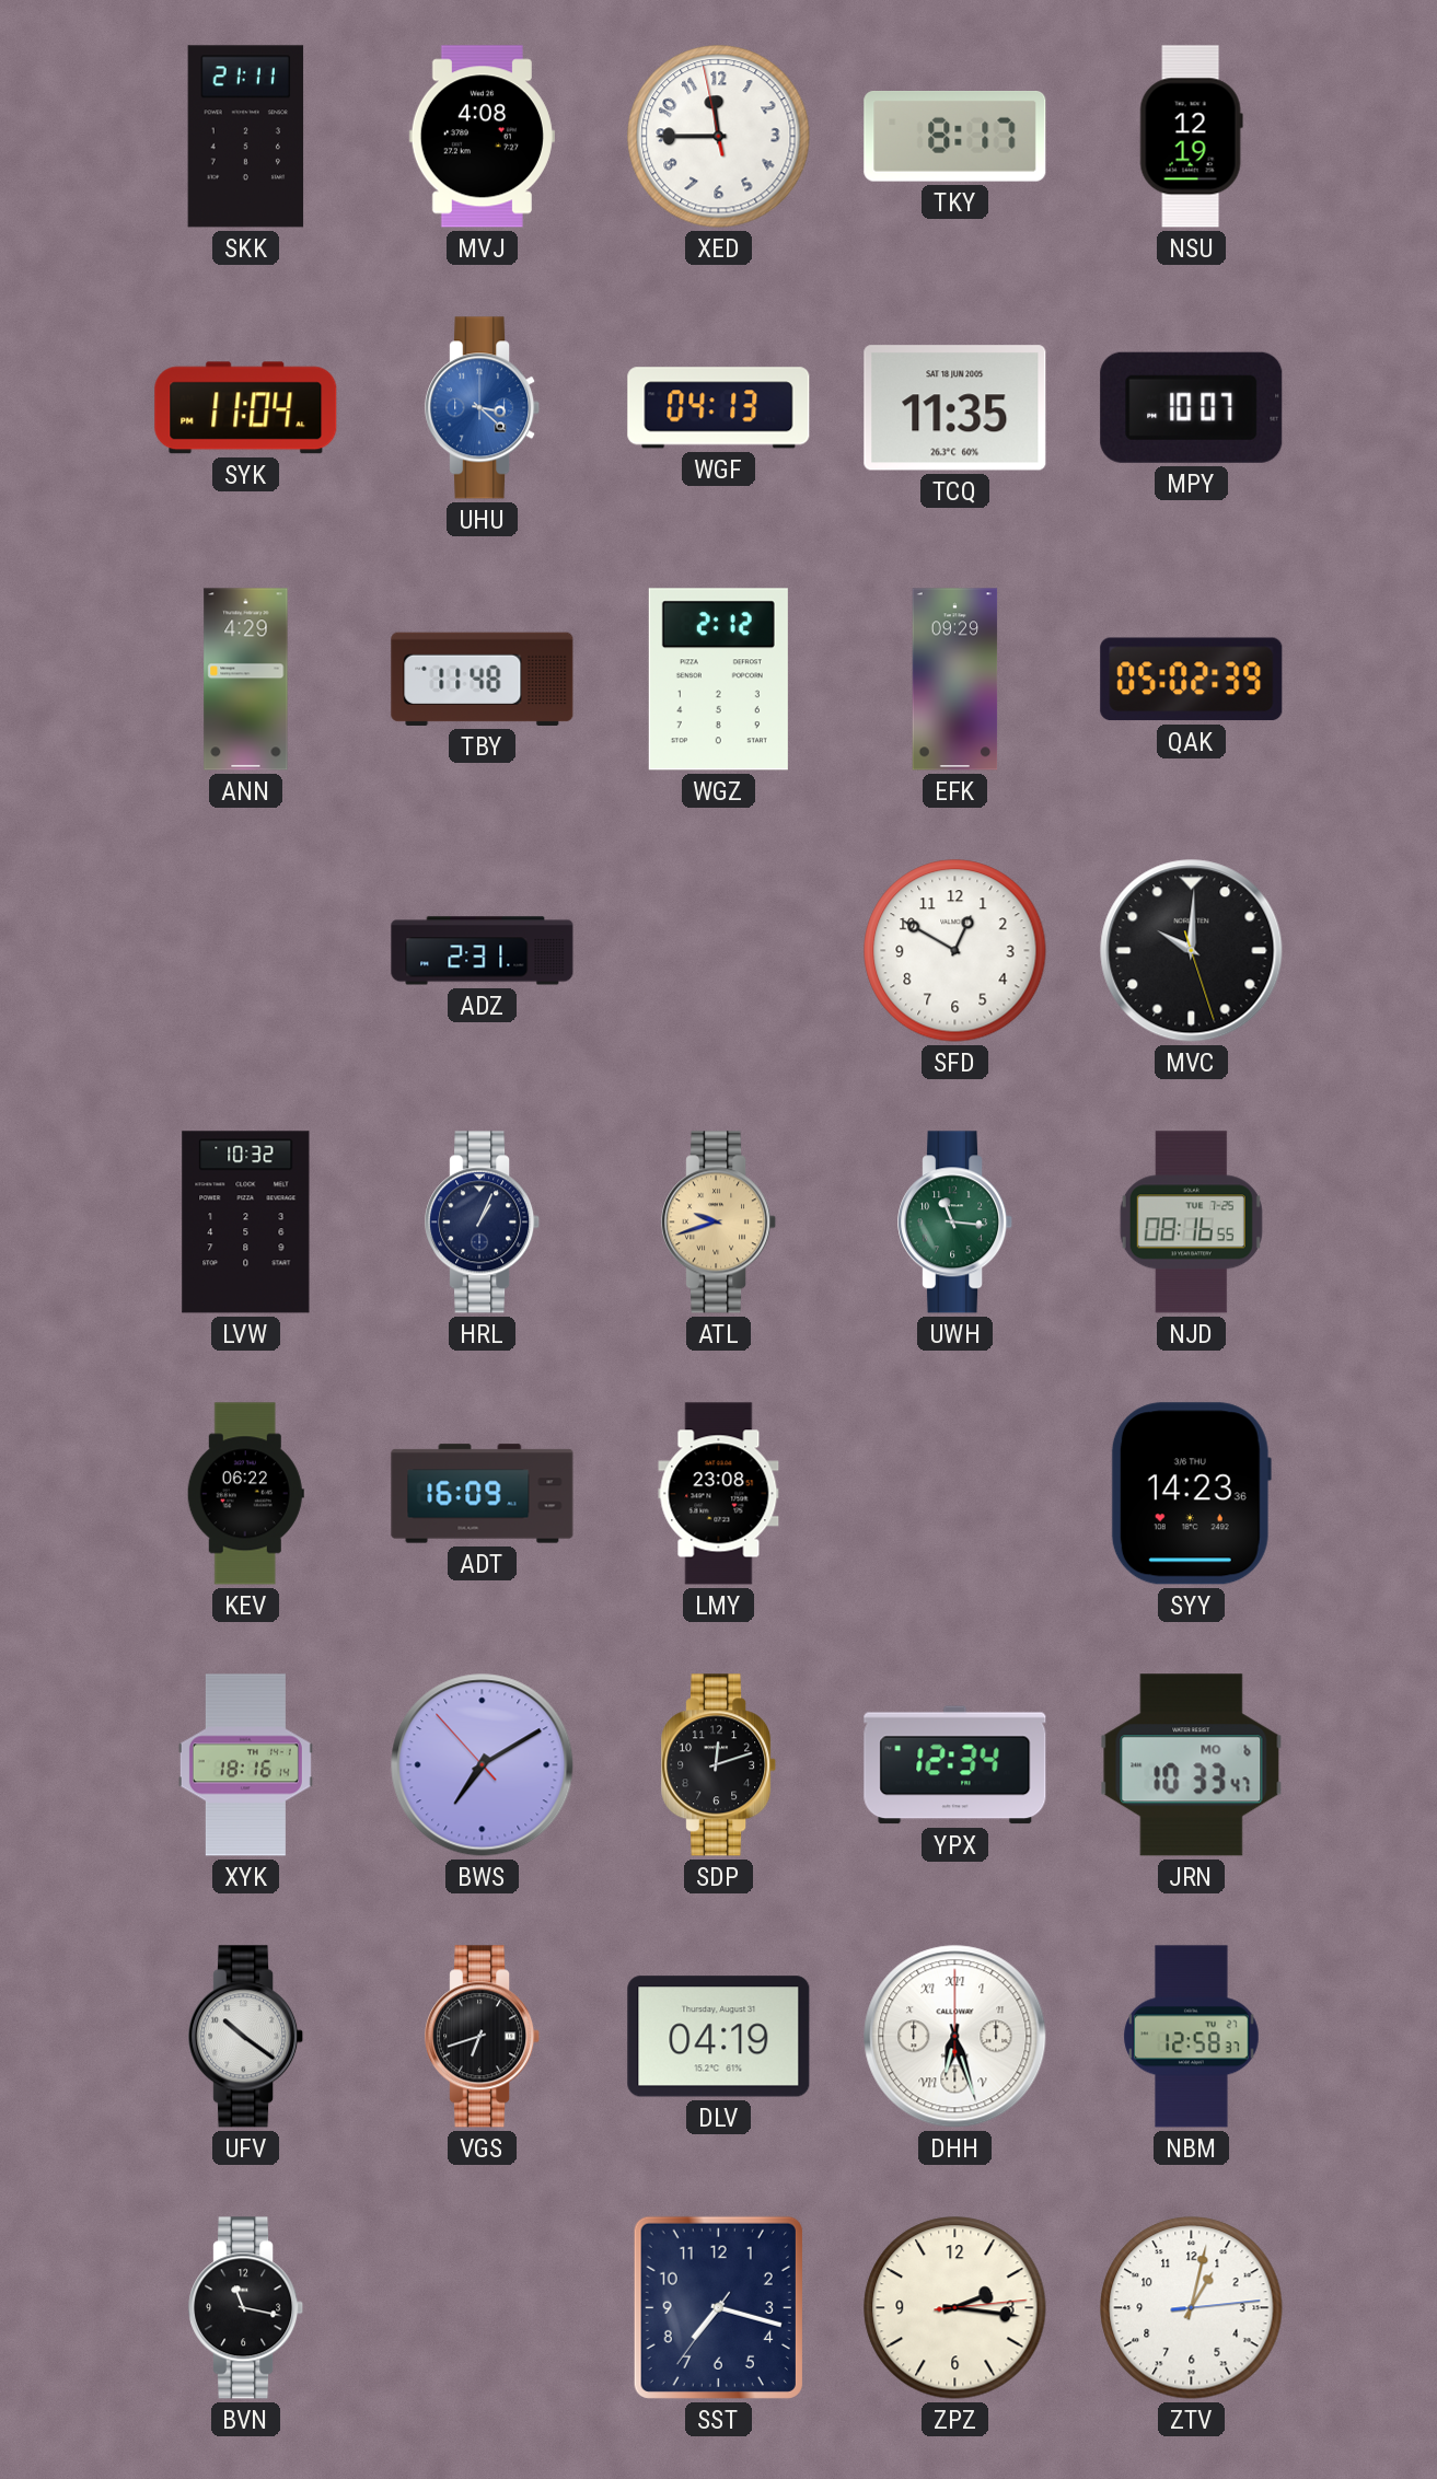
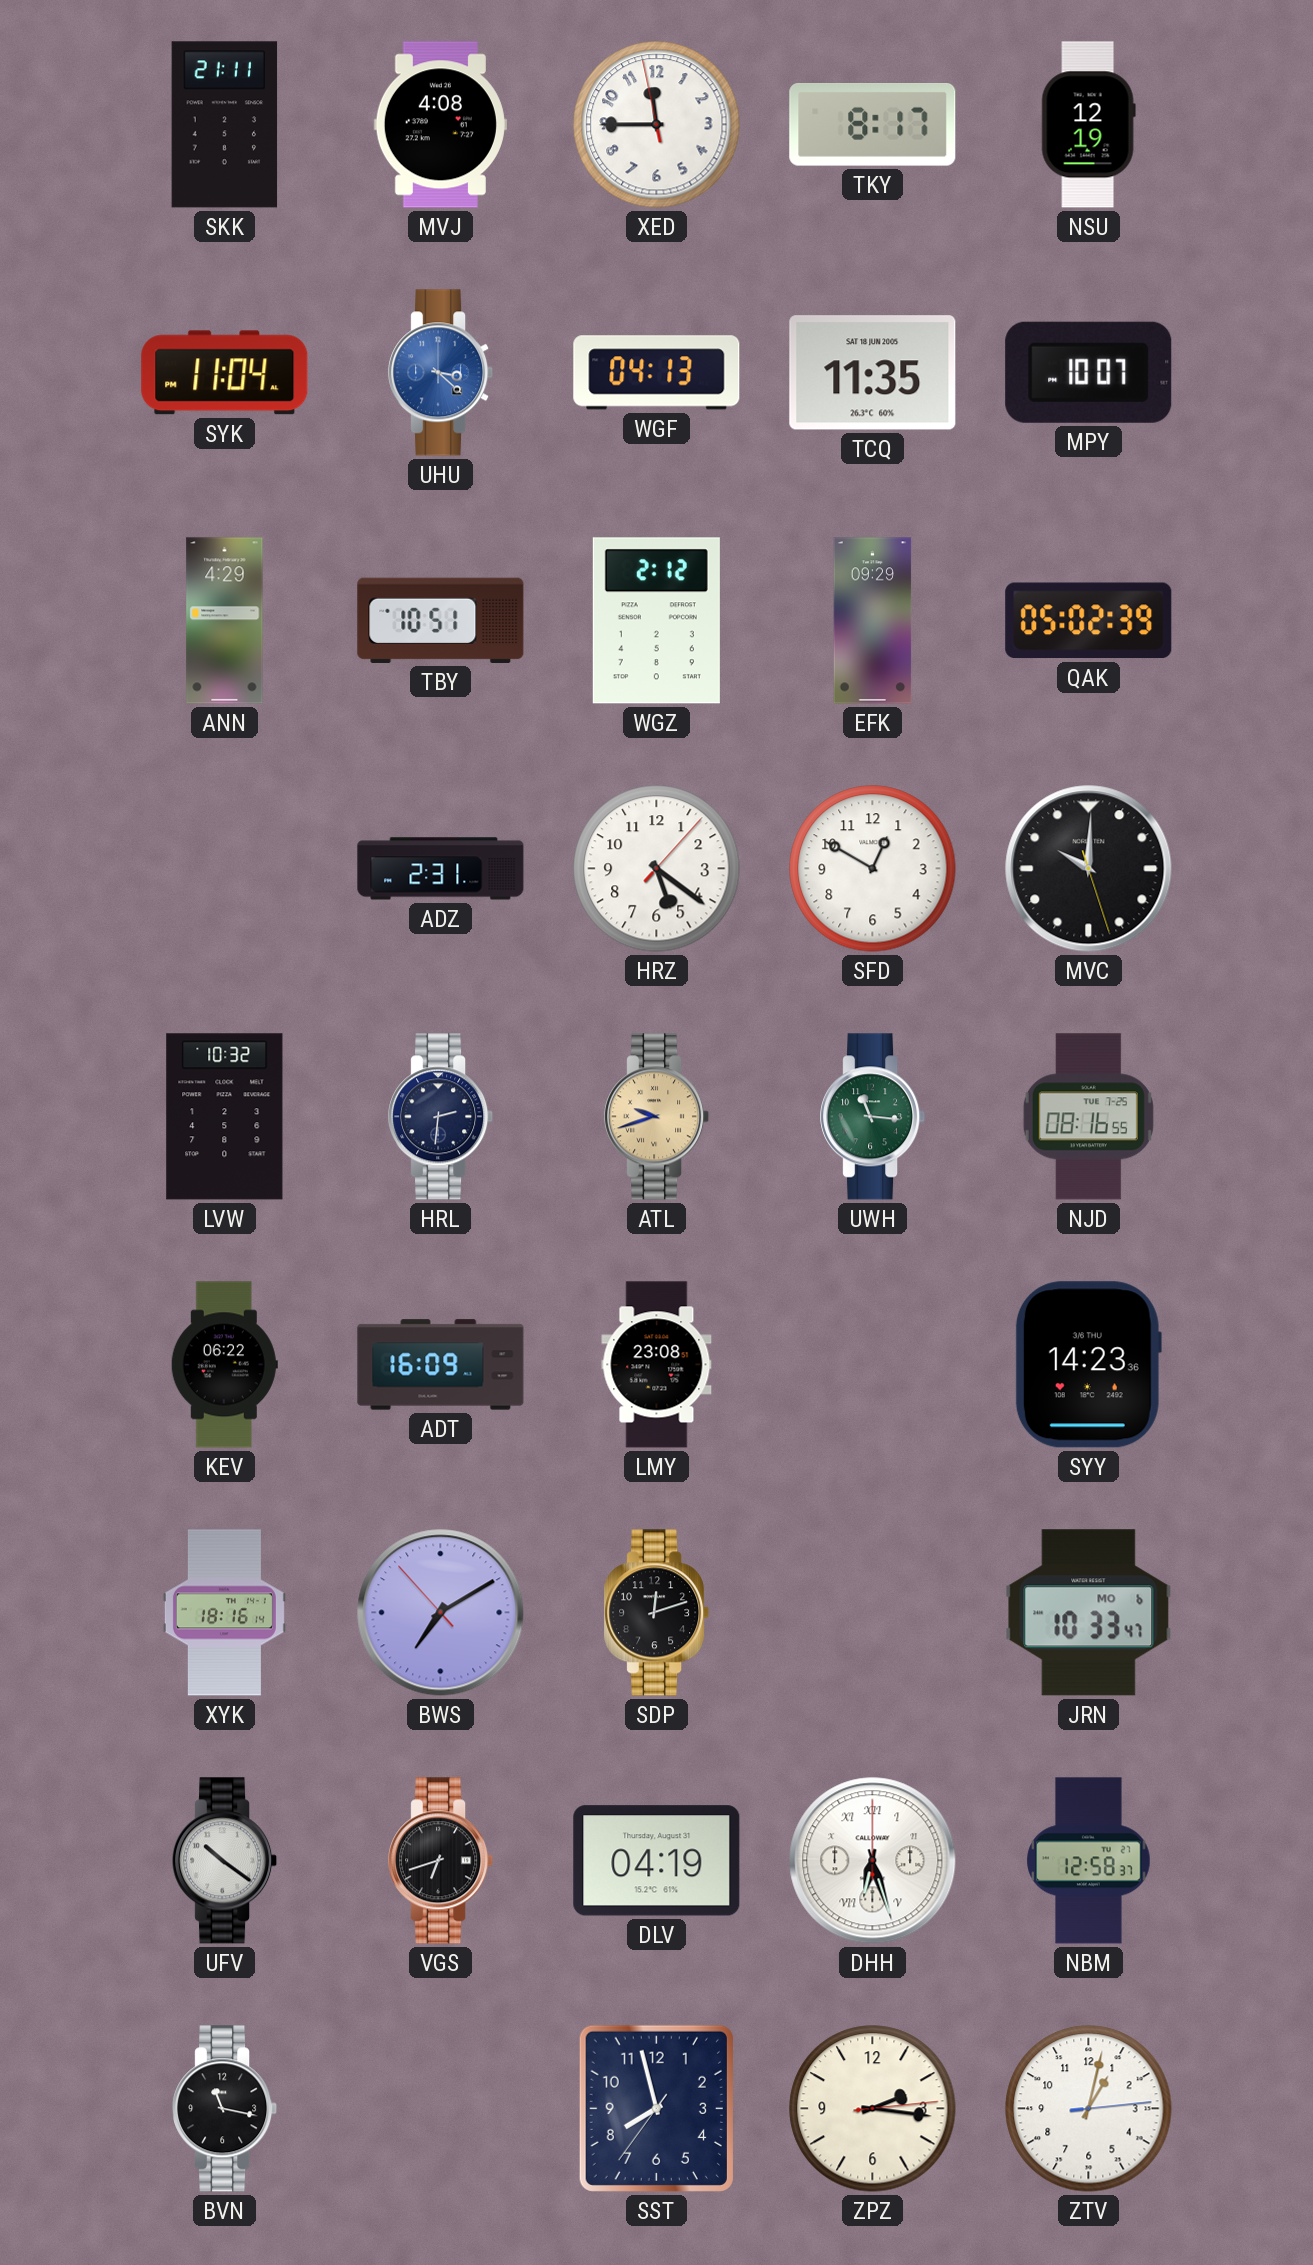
TBY: 11:48 -> 10:51
HRZ: none -> 5:21
HRL: 1:04 -> 2:31
YPX: 12:34 -> none
SST: 7:17 -> 7:57
